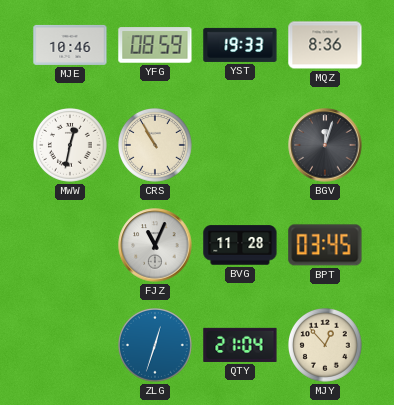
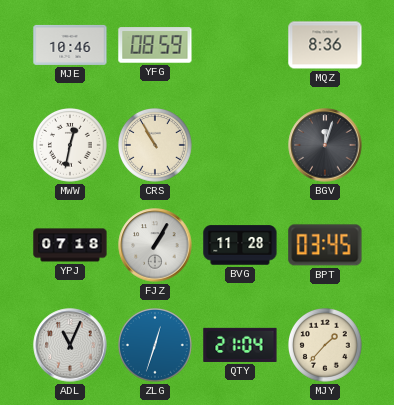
YST: 19:33 -> none
YPJ: none -> 07:18
FJZ: 11:04 -> 1:05
ADL: none -> 11:04
MJY: 12:53 -> 1:37
